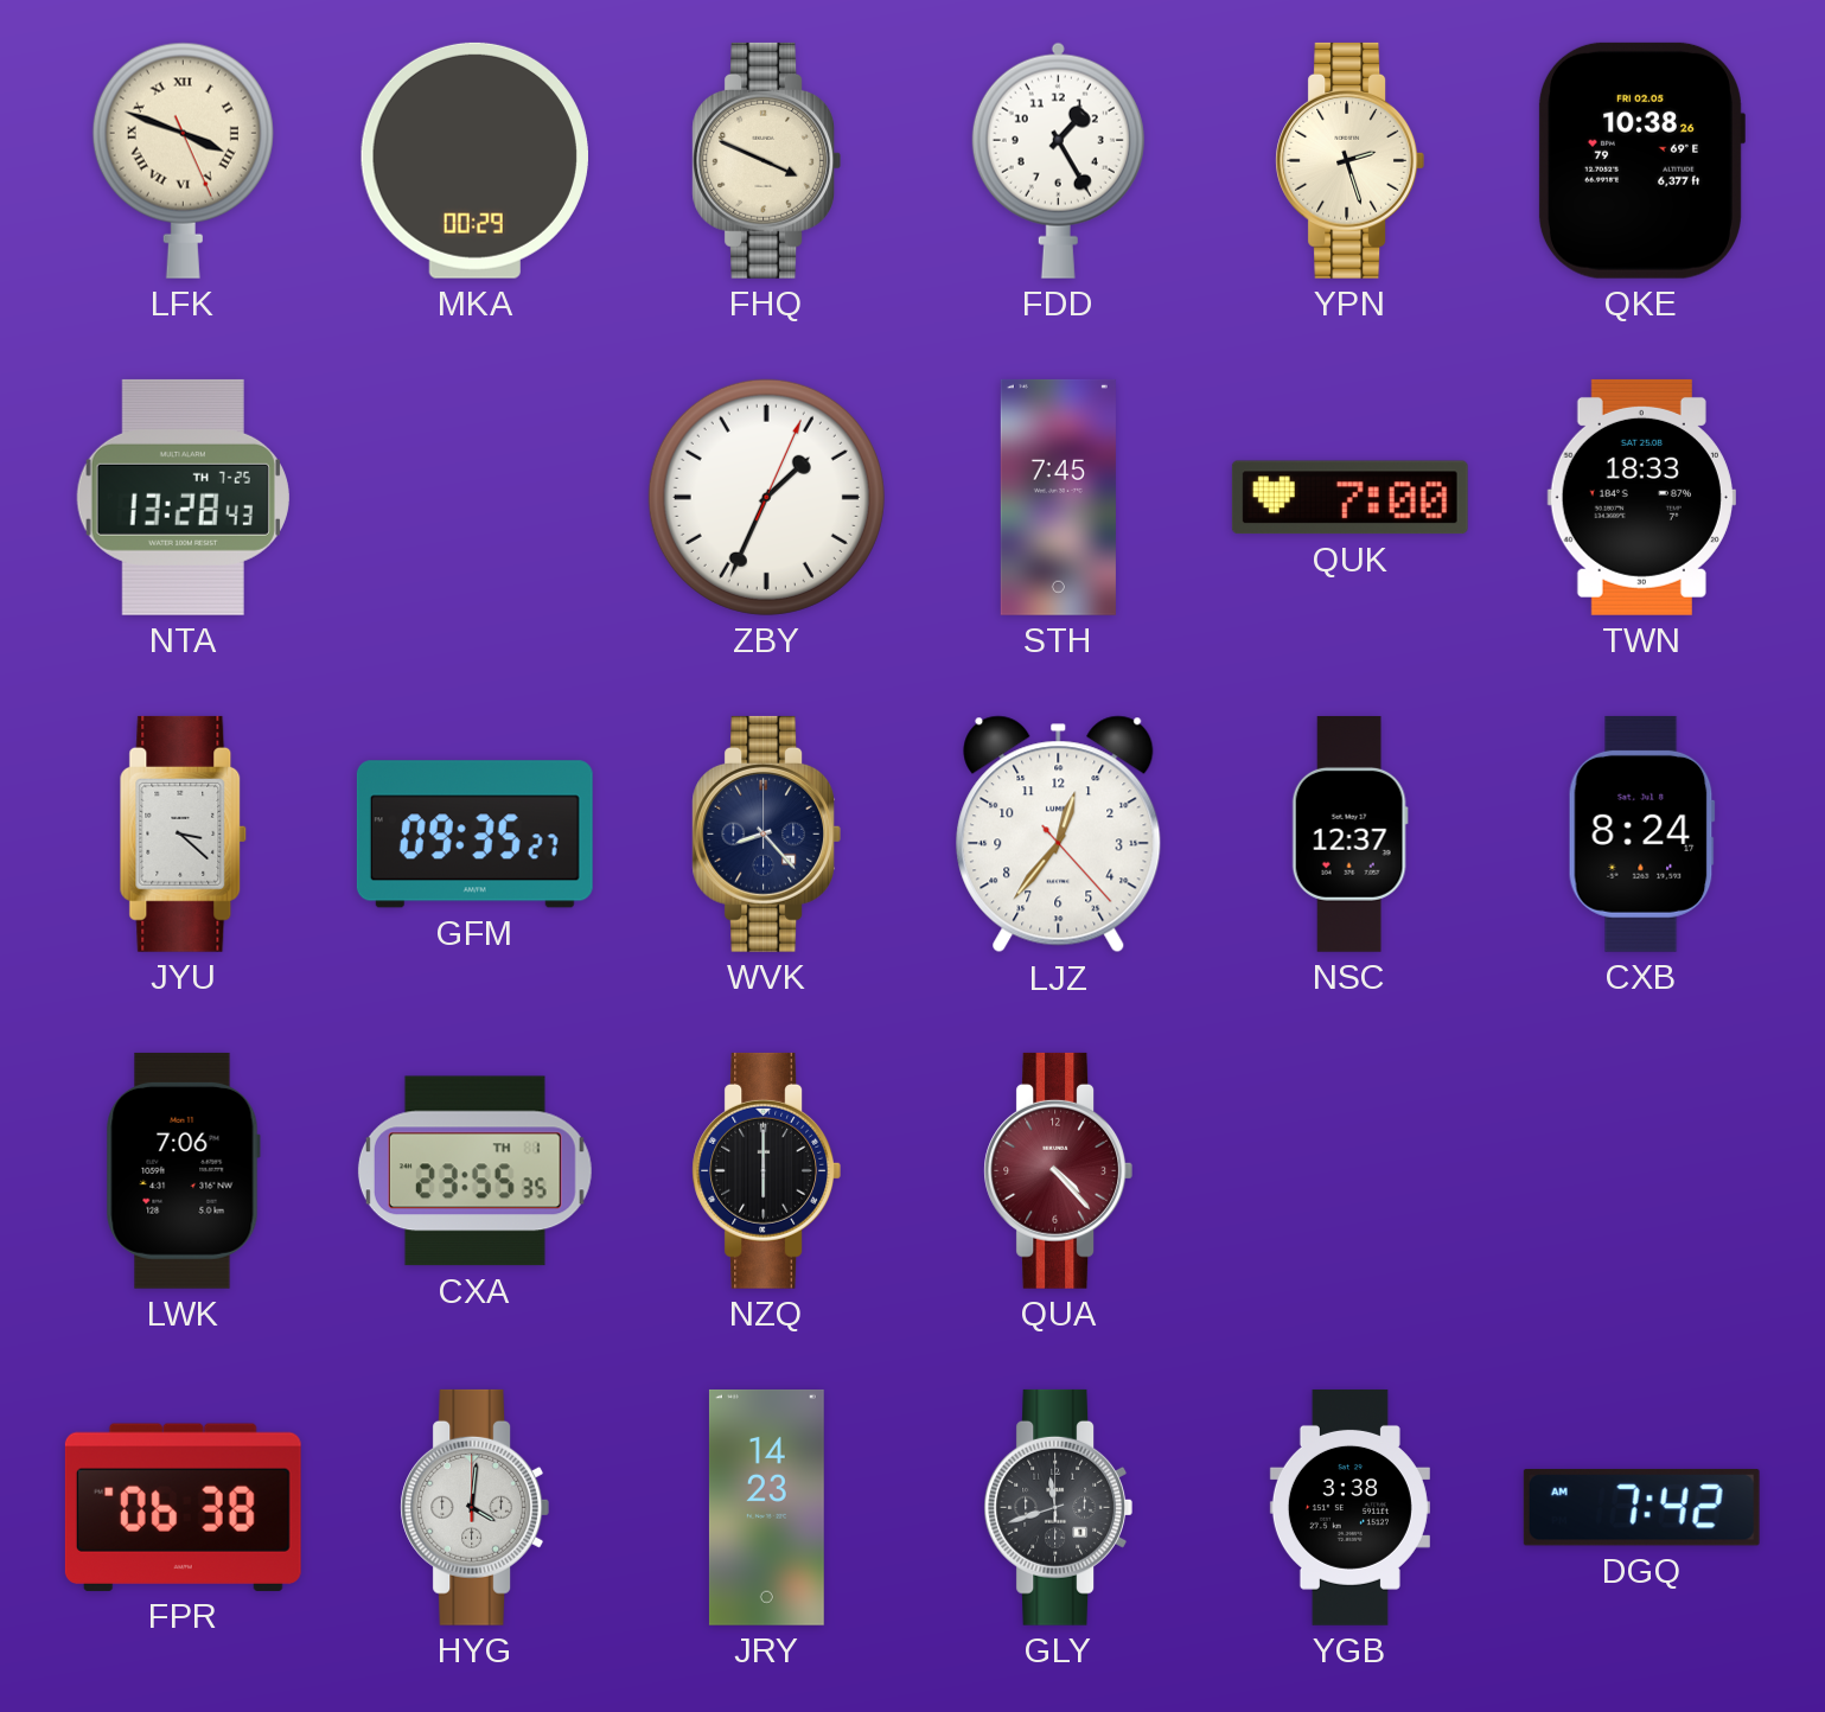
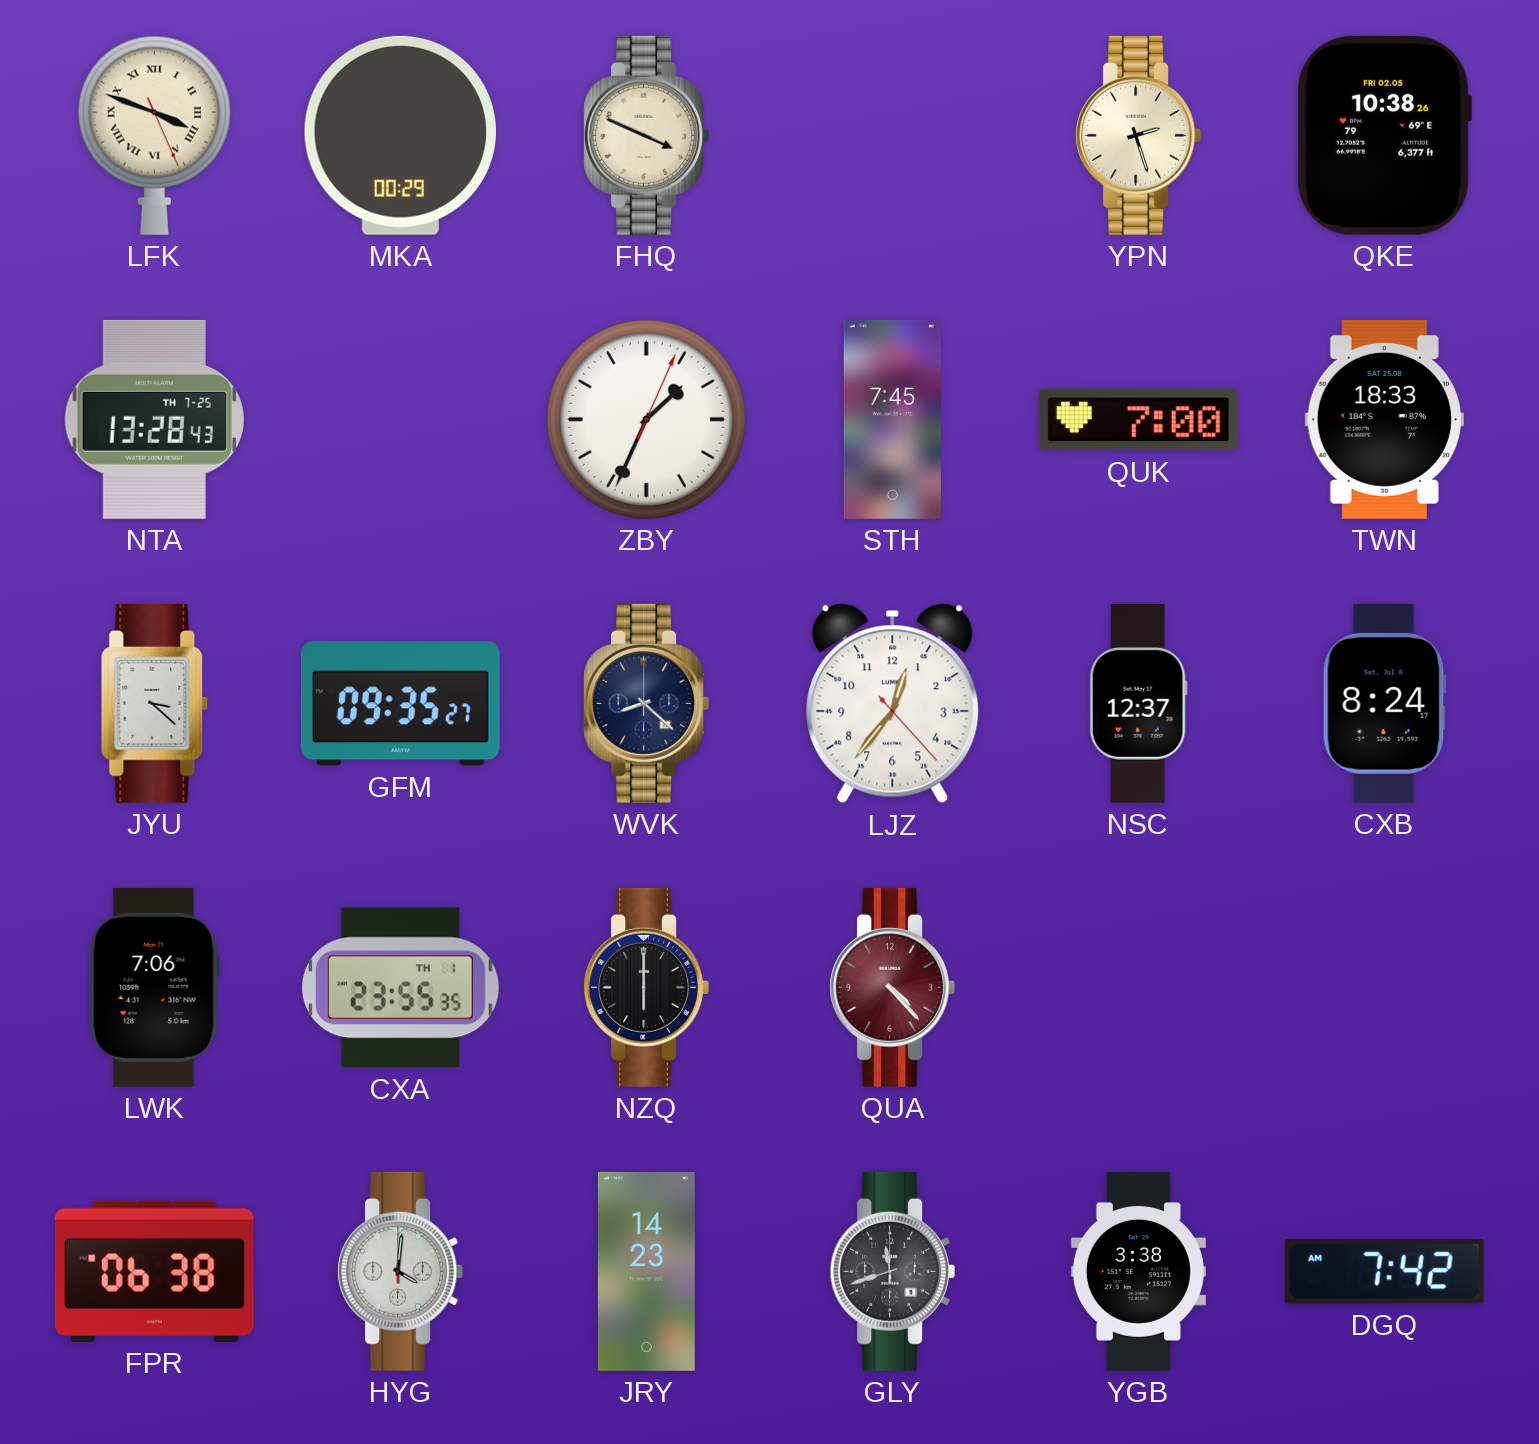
FDD: 1:25 -> none
WVK: 8:23 -> 8:22
